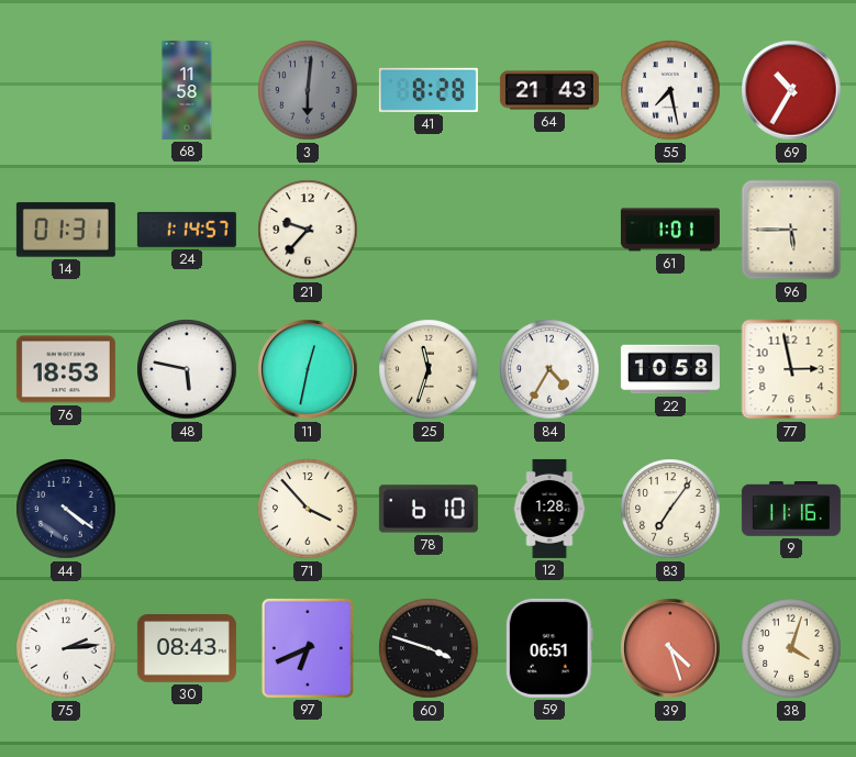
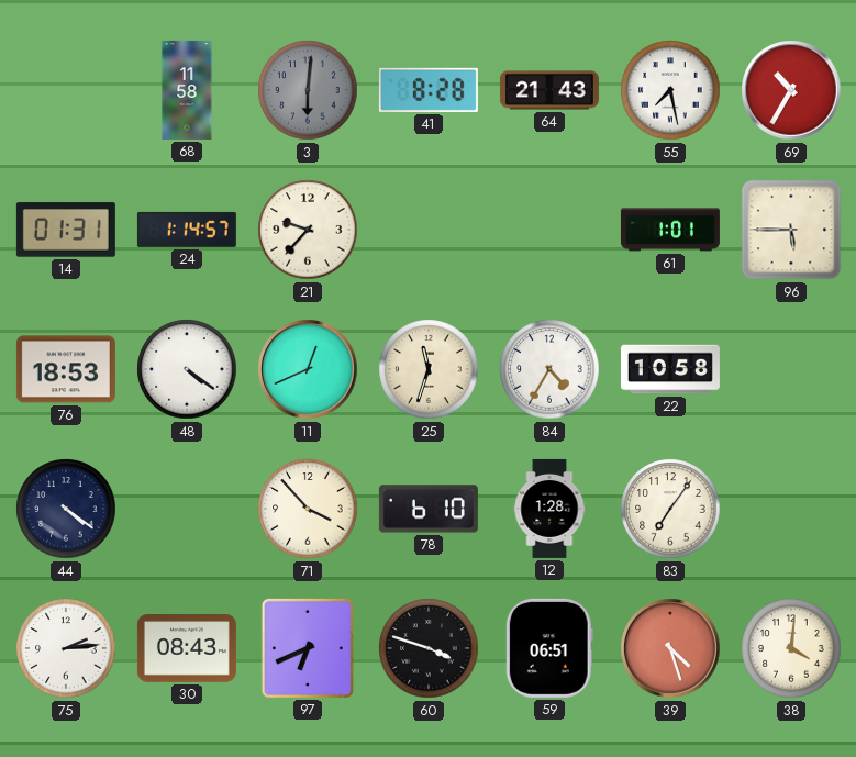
48: 5:47 -> 4:21
11: 12:32 -> 12:41
77: 2:58 -> none
9: 11:16 -> none
38: 4:03 -> 4:01
